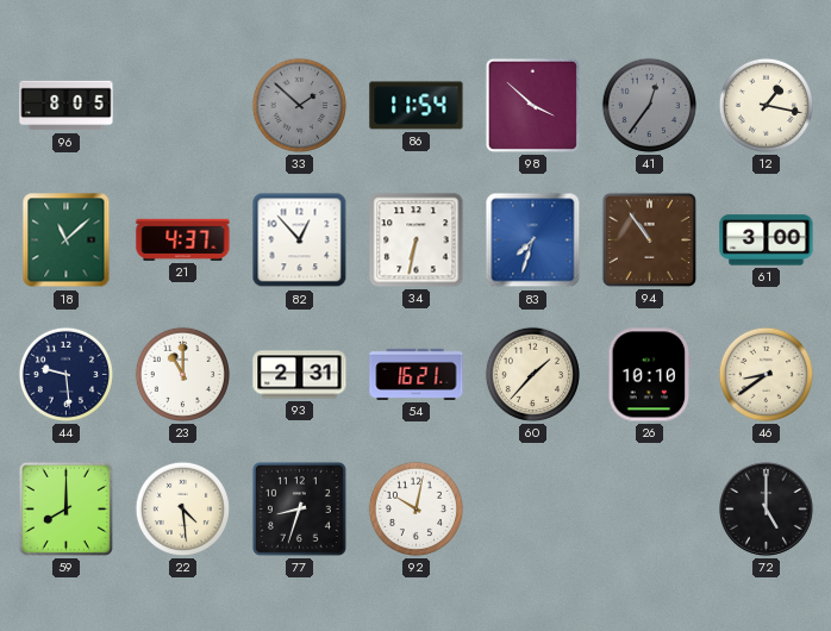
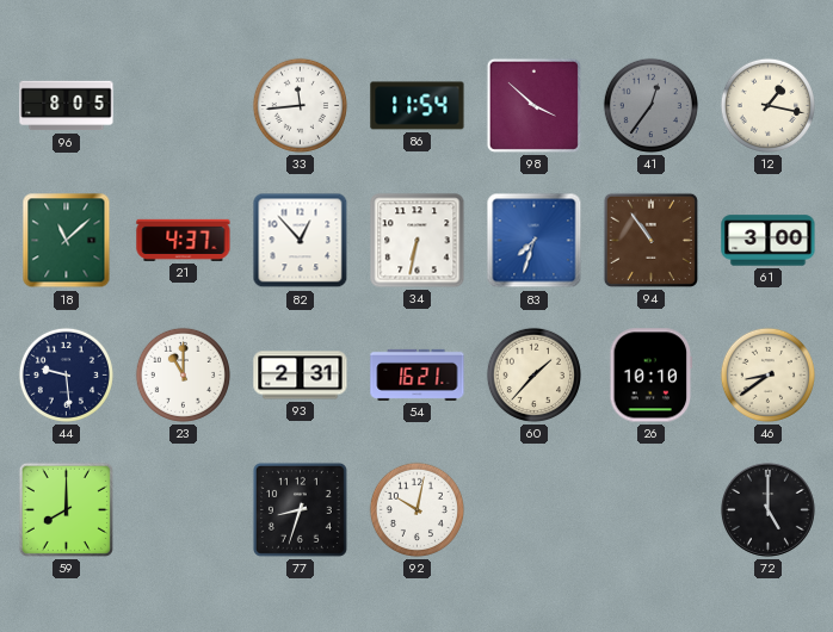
33: 1:52 -> 11:44
33 dial: grey -> white
22: 4:29 -> none
